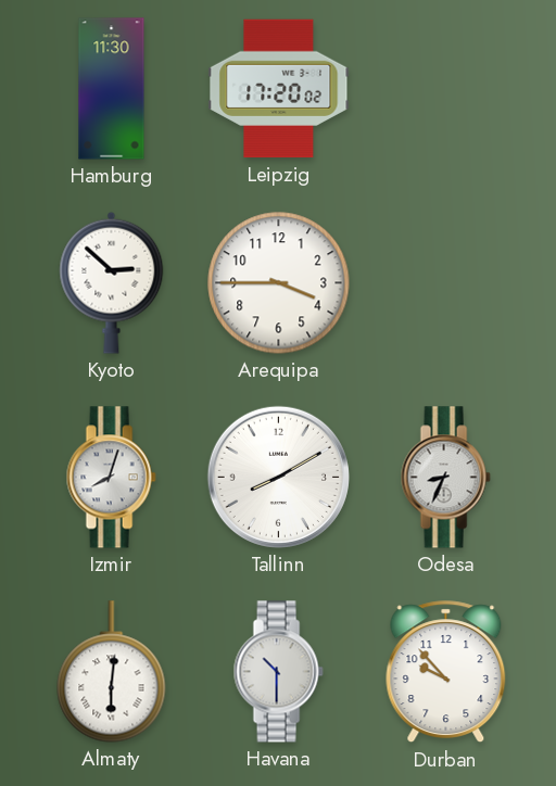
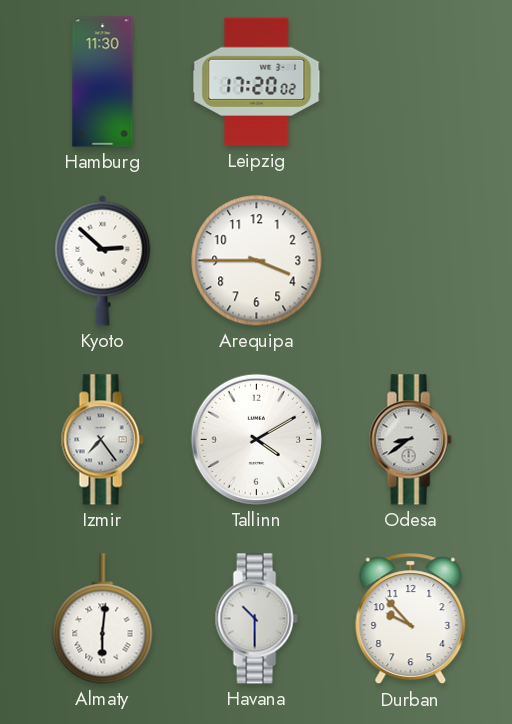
Izmir: 8:03 -> 7:24
Tallinn: 8:10 -> 4:10
Odesa: 8:34 -> 8:39
